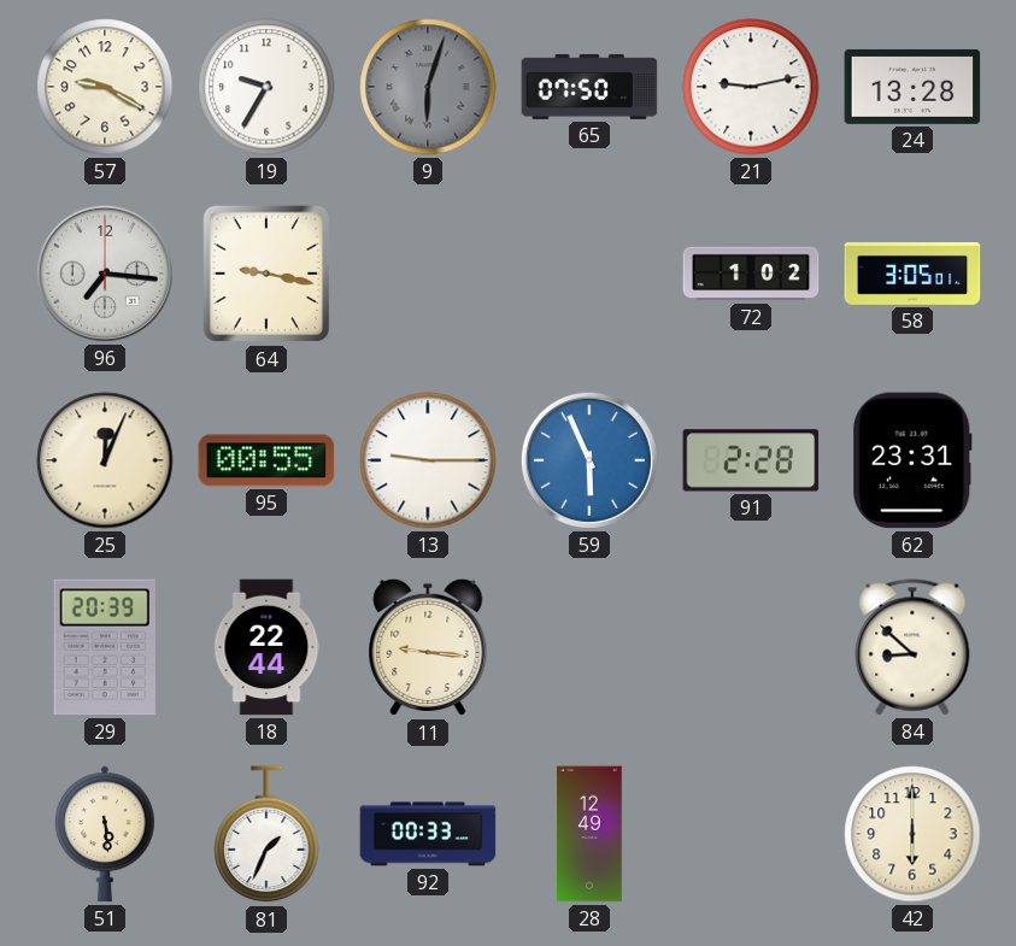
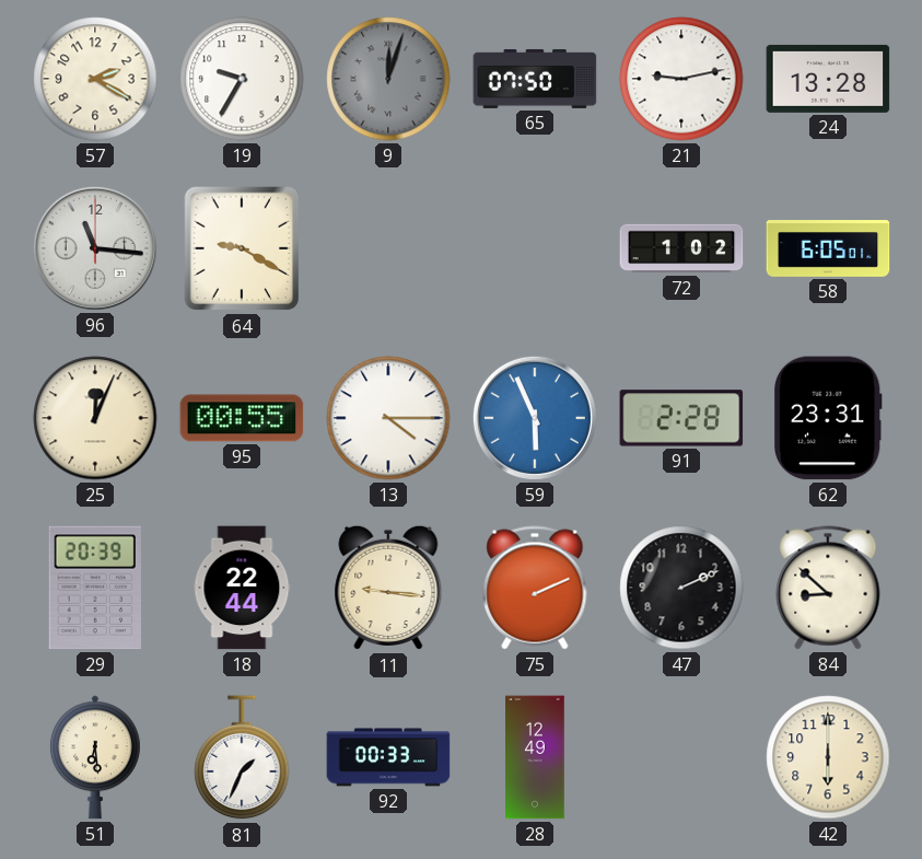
57: 9:20 -> 2:20
9: 6:03 -> 12:03
96: 7:16 -> 11:16
64: 9:17 -> 9:20
58: 3:05 -> 6:05
13: 9:15 -> 4:15
75: none -> 2:11
47: none -> 2:11
51: 5:29 -> 6:29
